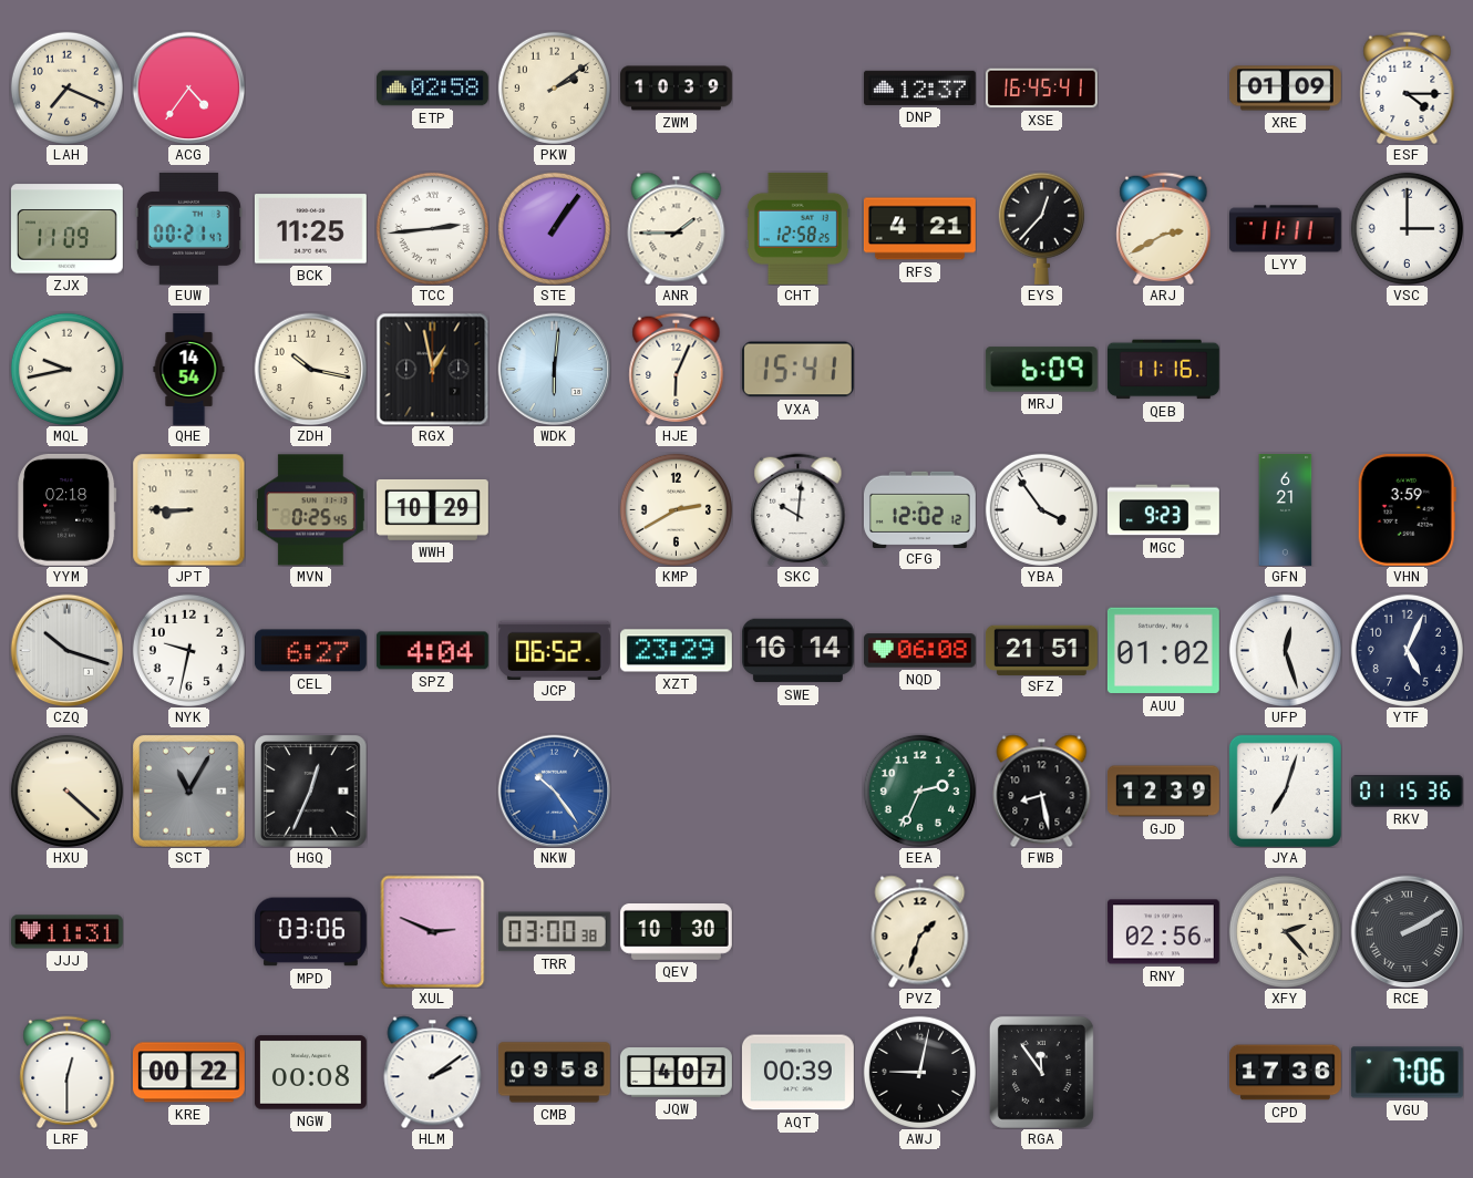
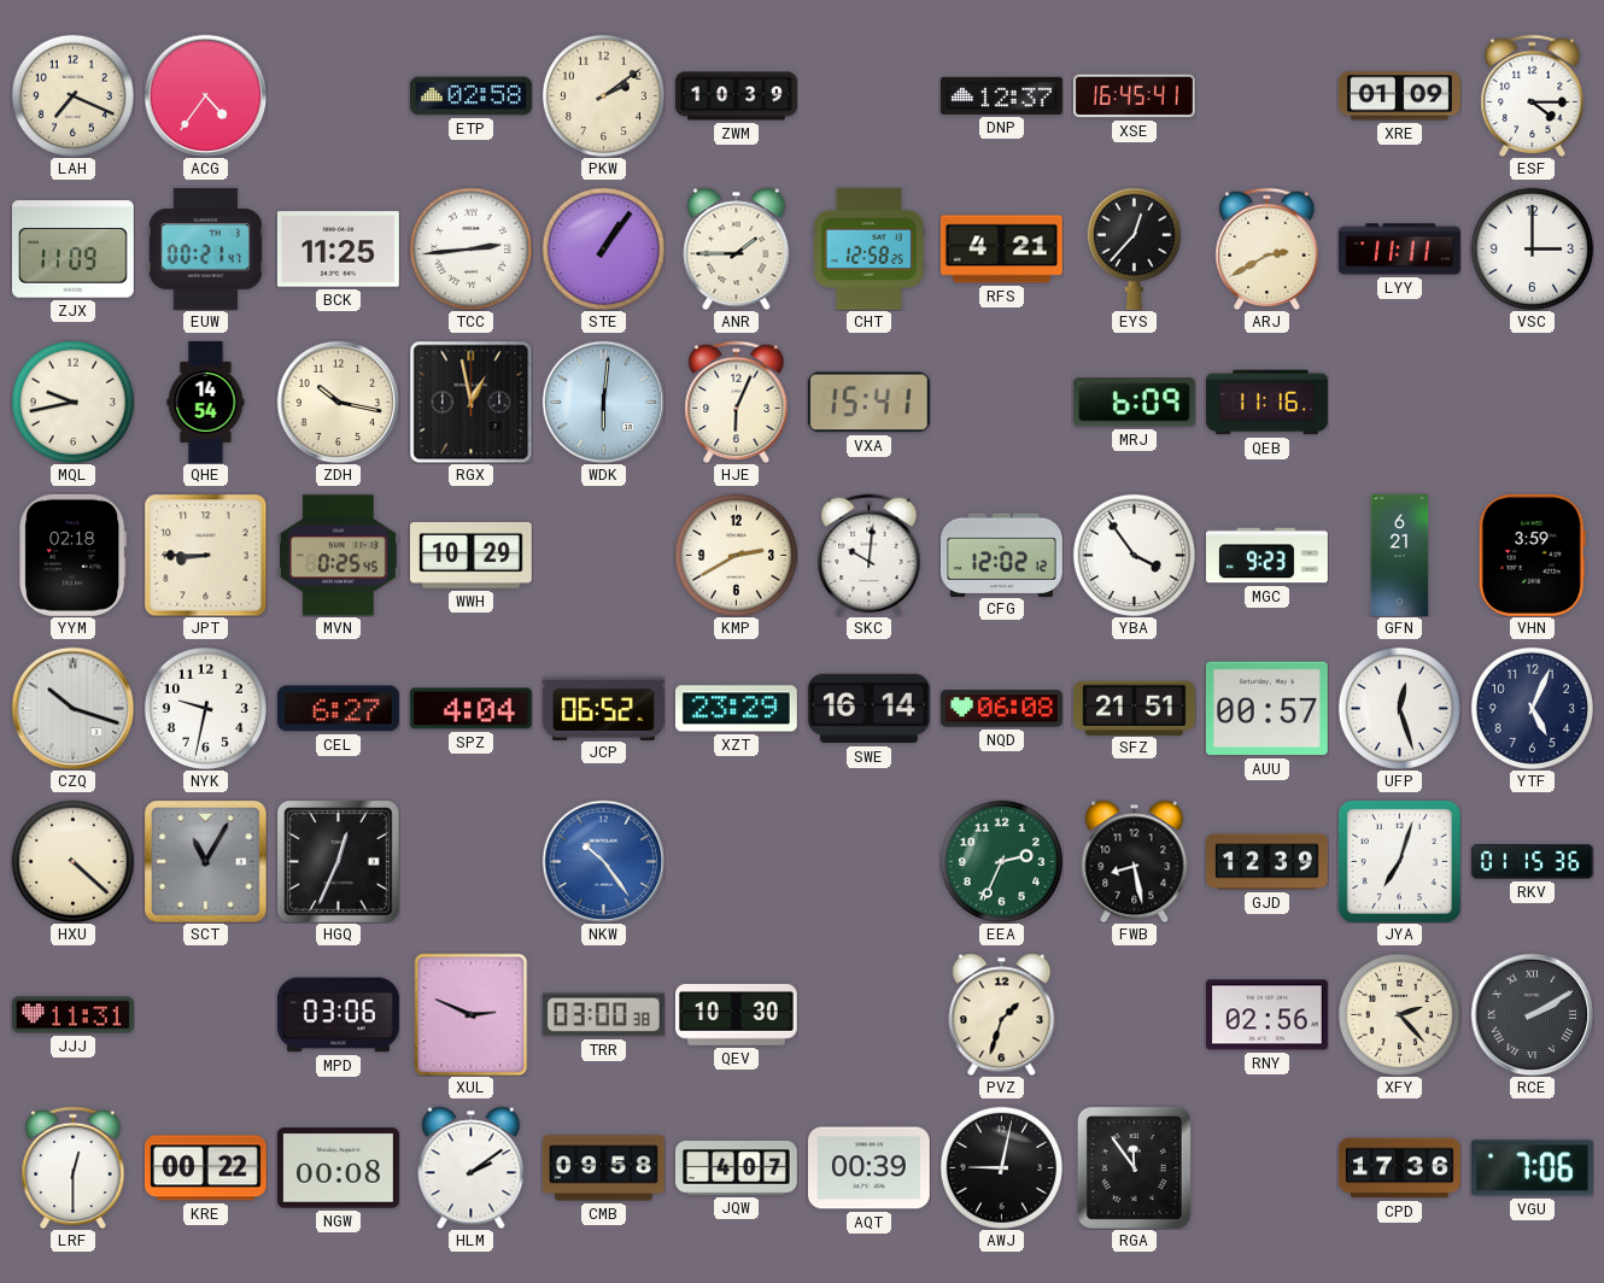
AUU: 01:02 -> 00:57
